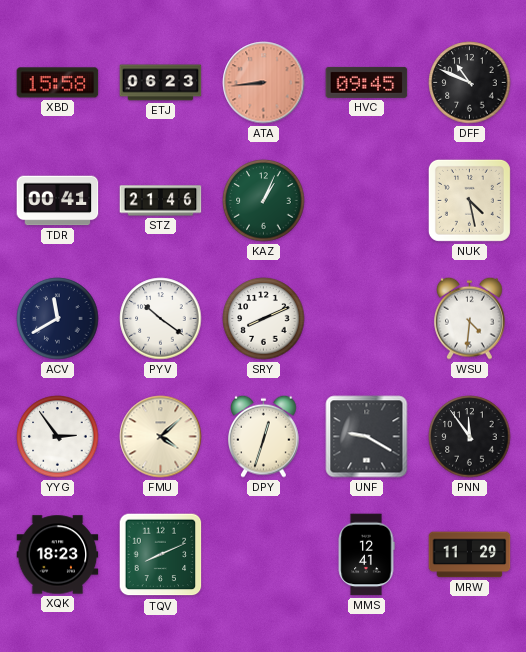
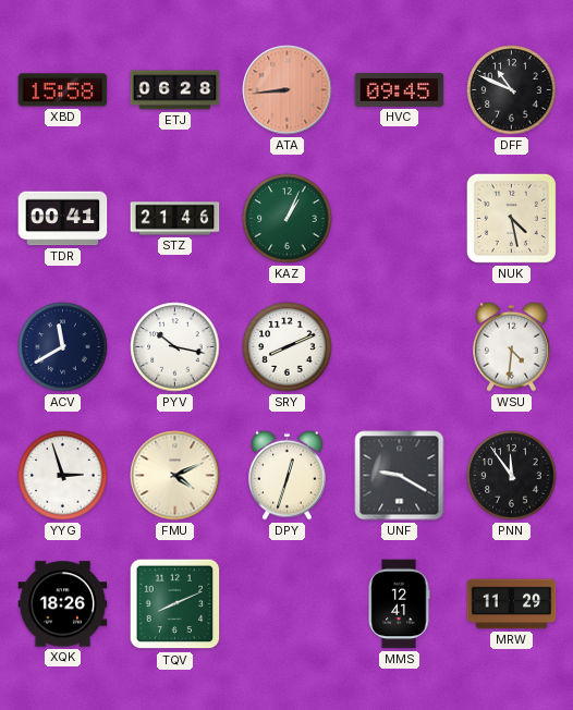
ETJ: 06:23 -> 06:28
PYV: 10:21 -> 10:17
YYG: 2:54 -> 2:57
FMU: 4:08 -> 4:11
XQK: 18:23 -> 18:26
